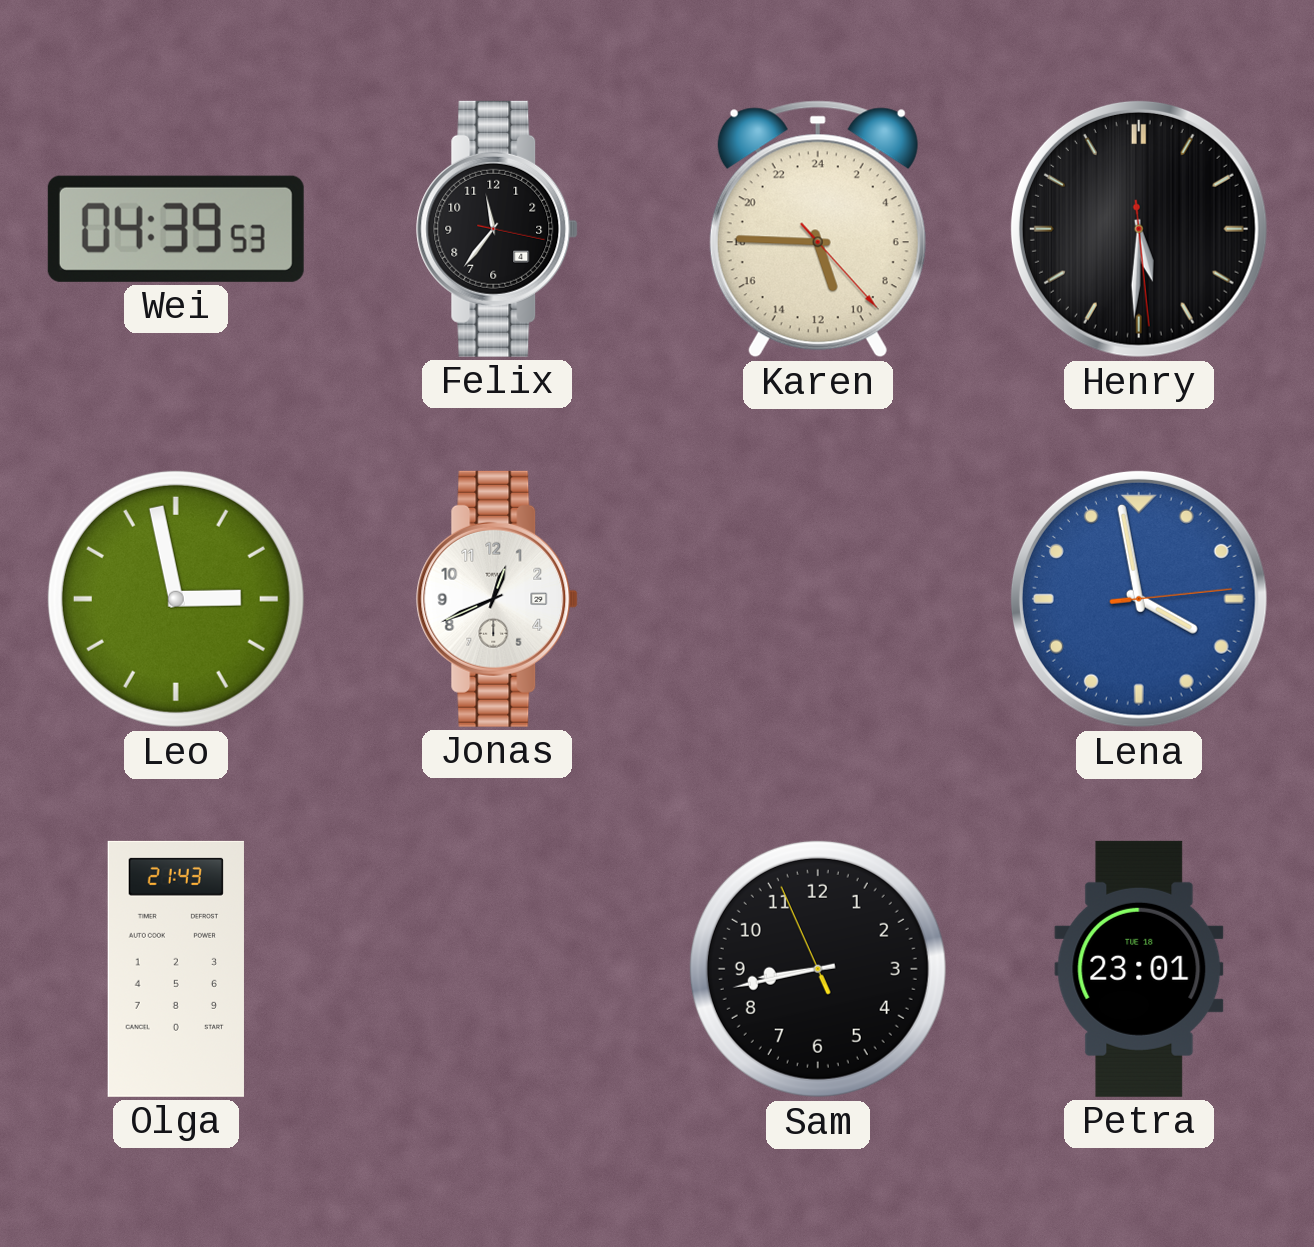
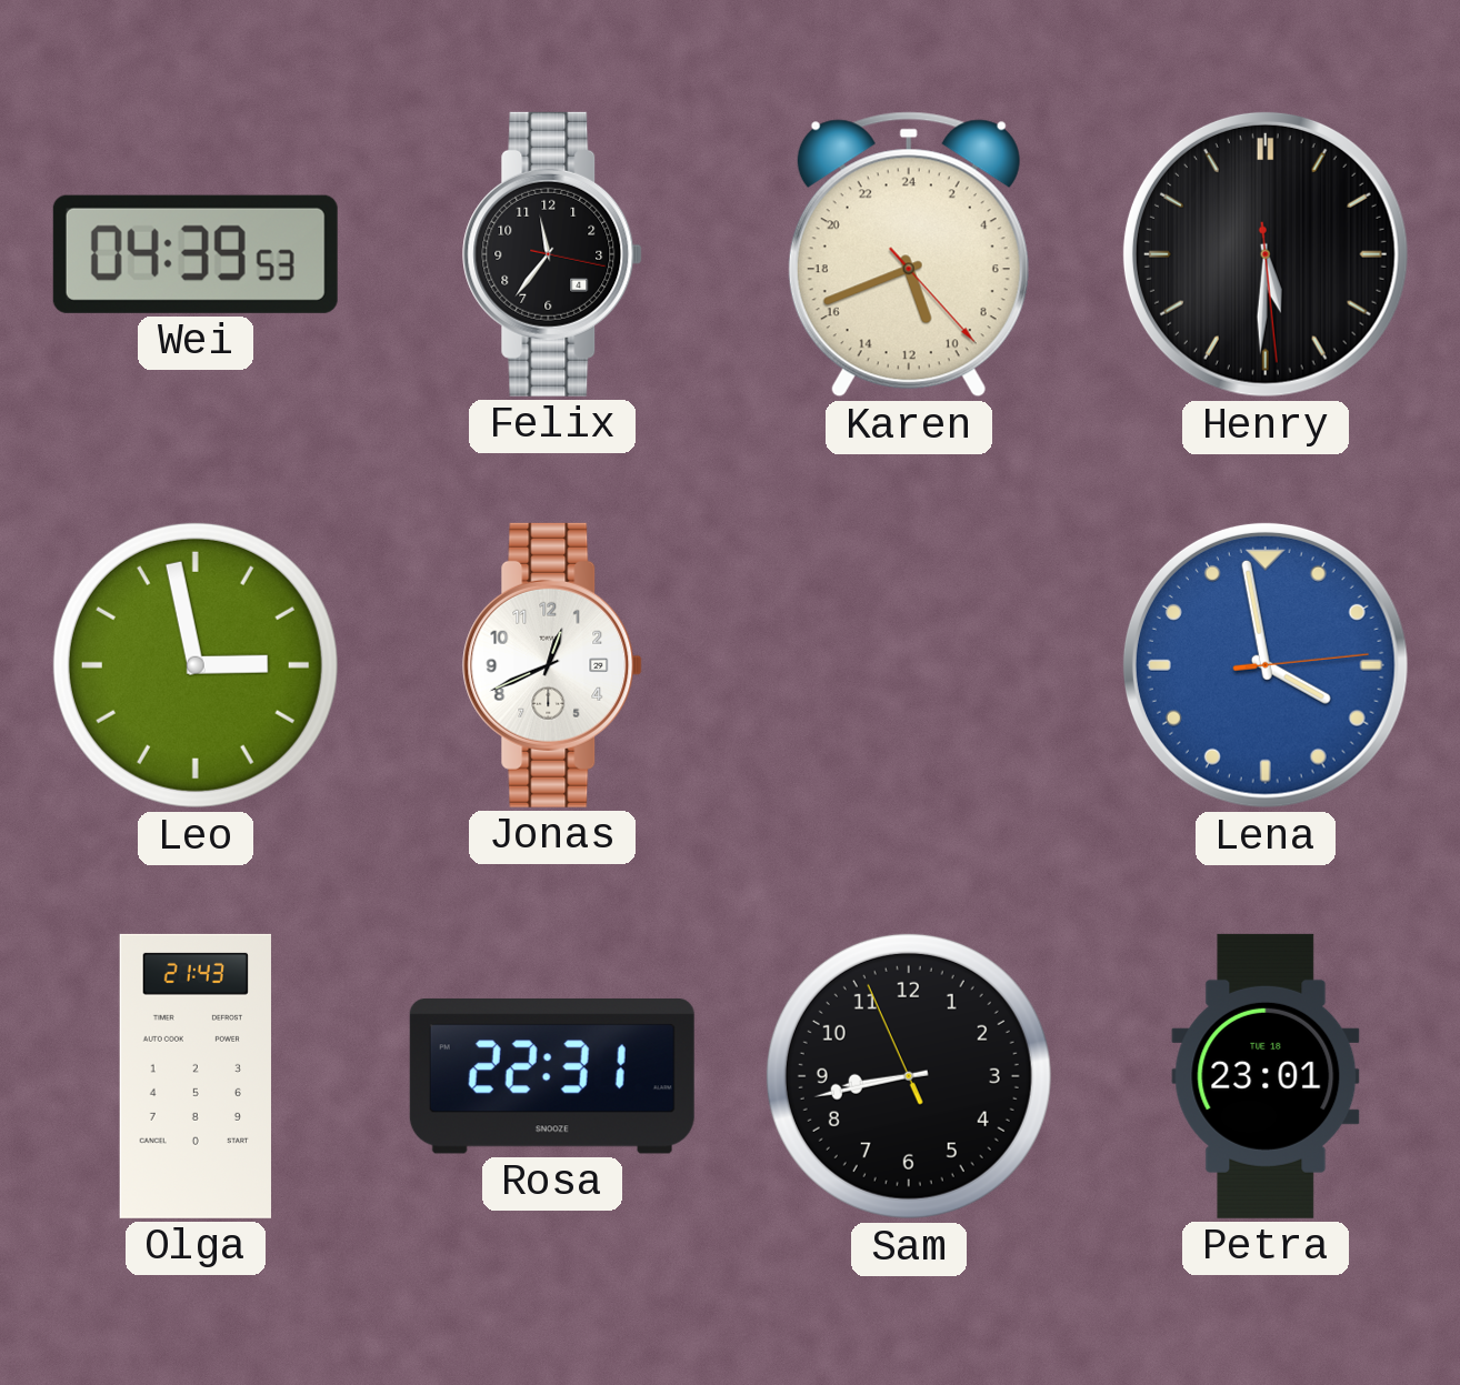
Karen: 10:45 -> 10:41
Rosa: none -> 22:31
